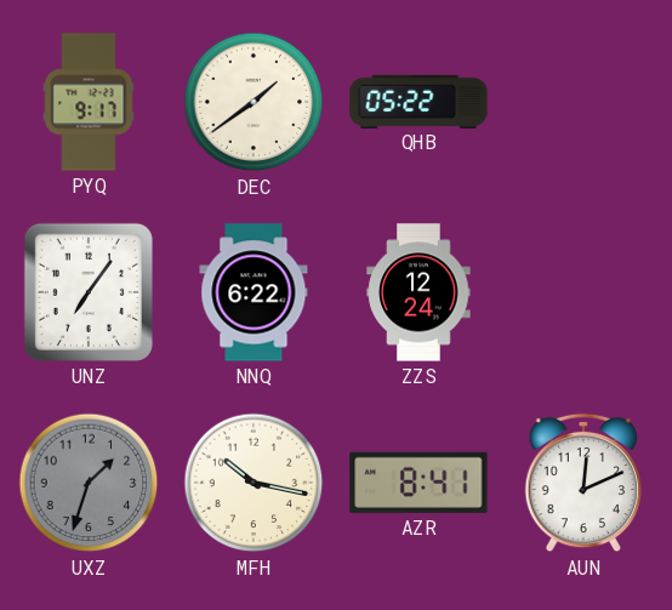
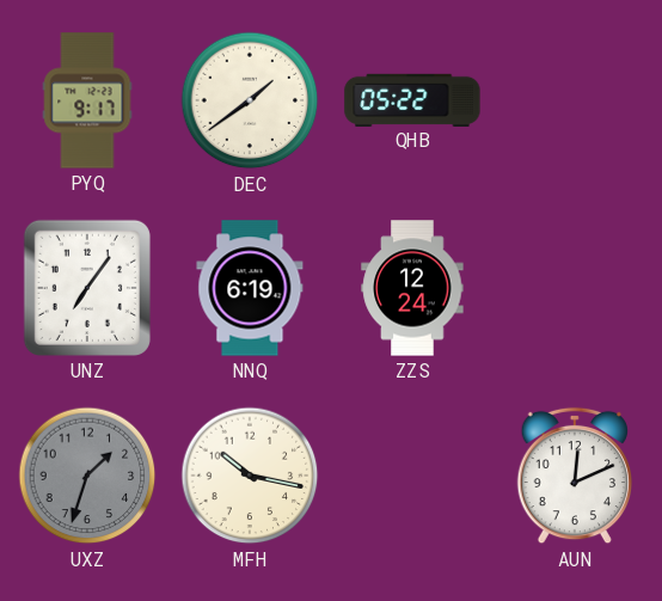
NNQ: 6:22 -> 6:19
AZR: 8:41 -> none
